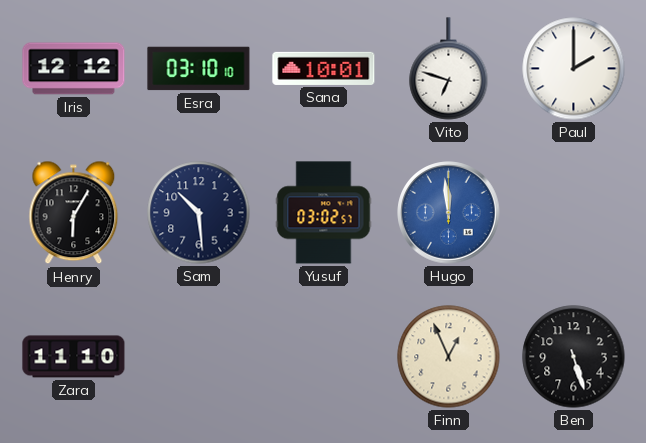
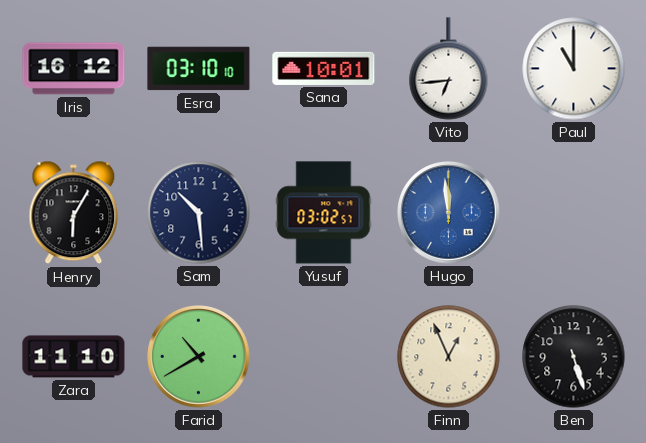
Iris: 12:12 -> 16:12
Vito: 6:48 -> 6:44
Paul: 2:00 -> 11:00
Farid: none -> 10:40
